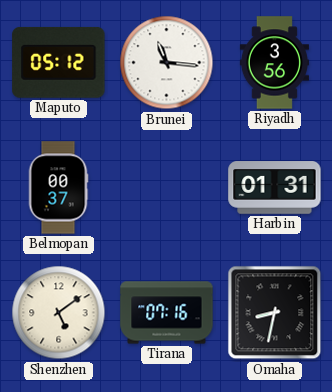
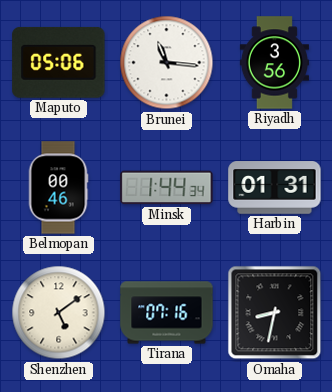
Maputo: 05:12 -> 05:06
Belmopan: 00:37 -> 00:46
Minsk: none -> 1:44
